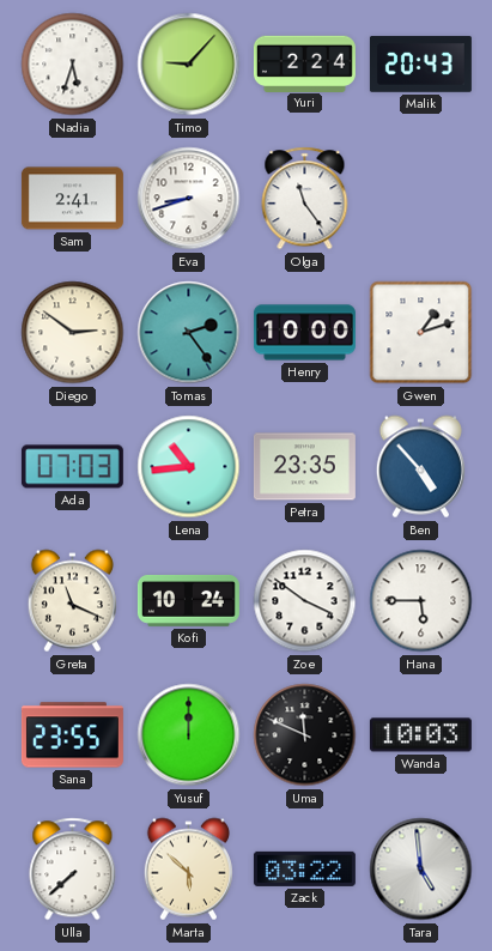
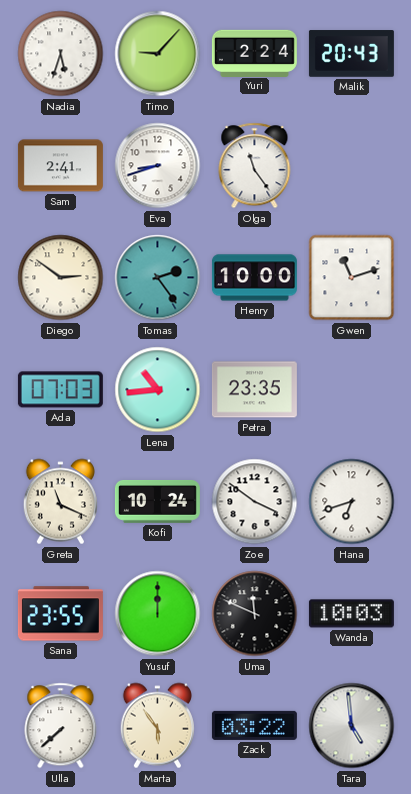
Gwen: 1:12 -> 11:12
Ben: 4:53 -> none
Hana: 5:45 -> 6:42
Marta: 5:52 -> 5:54
